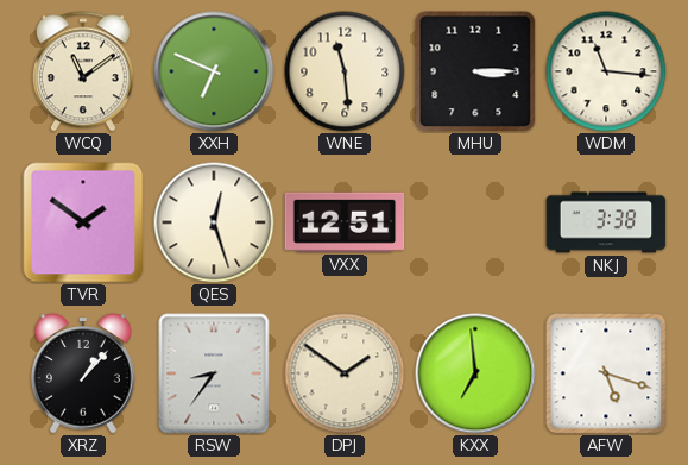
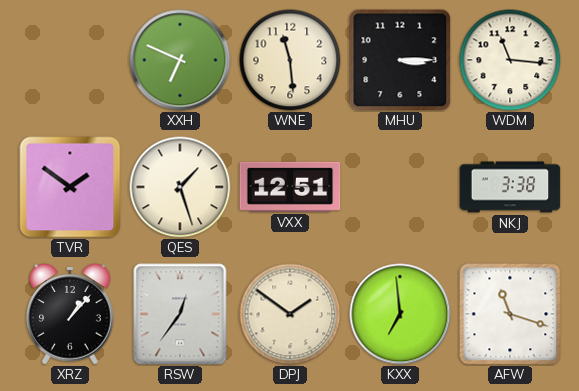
WCQ: 11:09 -> none
QES: 12:27 -> 1:27
RSW: 8:36 -> 12:36
AFW: 5:18 -> 11:18
